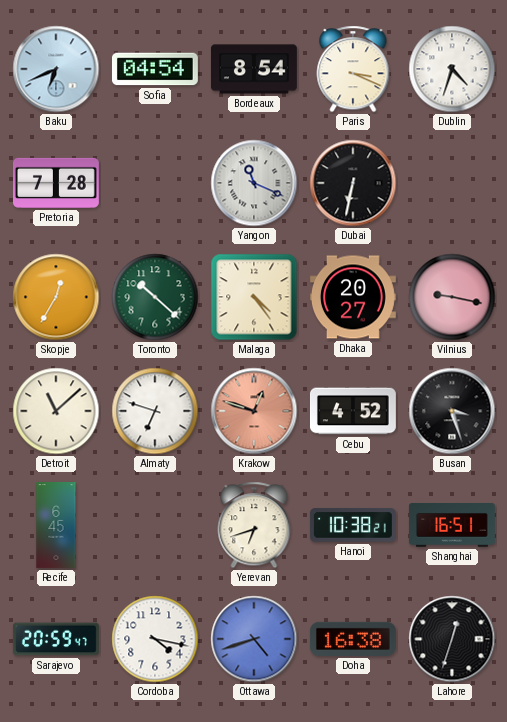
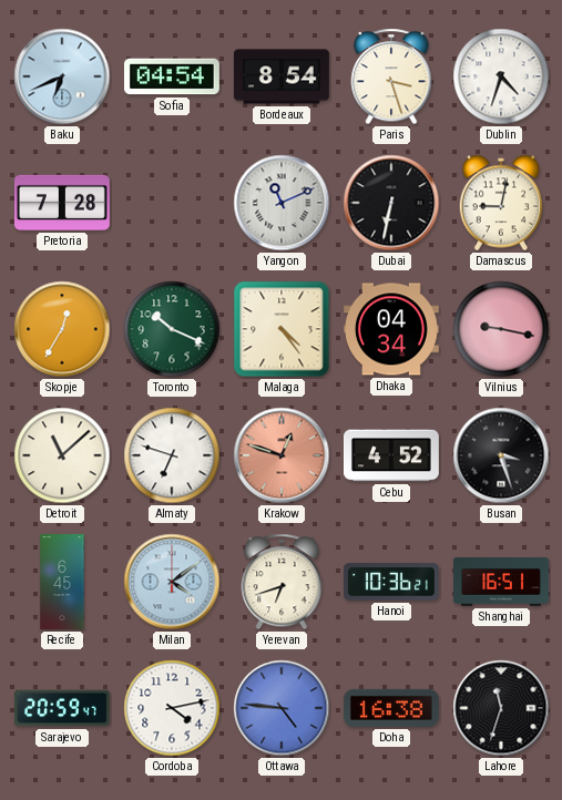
Paris: 3:19 -> 3:27
Yangon: 11:19 -> 11:11
Damascus: none -> 9:02
Toronto: 10:22 -> 10:19
Dhaka: 20:27 -> 04:34
Milan: none -> 4:09
Hanoi: 10:38 -> 10:36
Cordoba: 4:17 -> 4:13
Ottawa: 4:42 -> 4:46
Lahore: 12:33 -> 11:33
